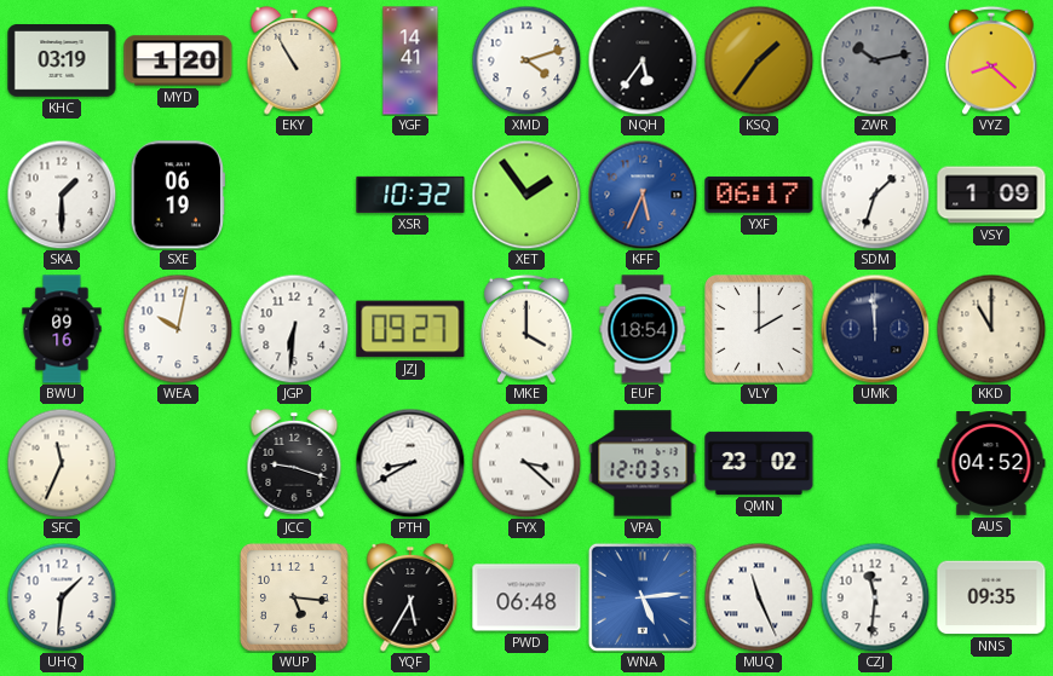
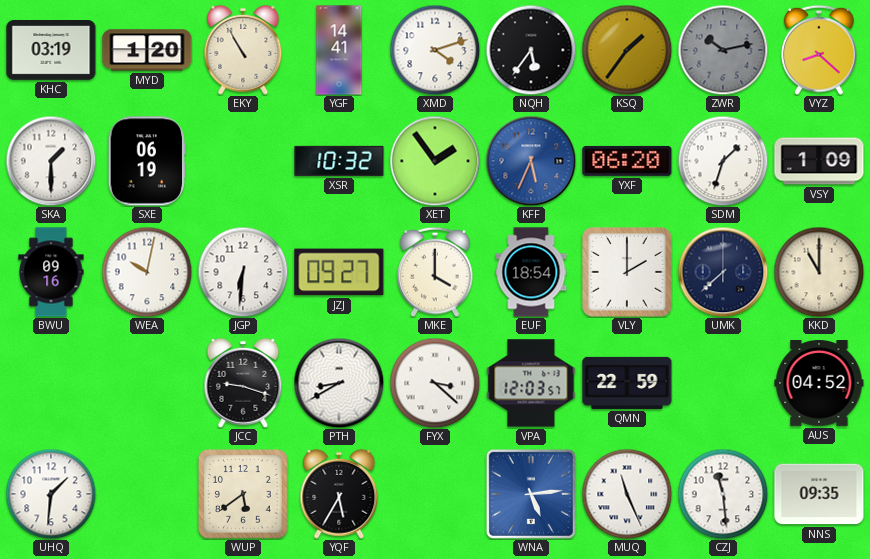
YXF: 06:17 -> 06:20
UMK: 11:59 -> 7:38
SFC: 11:34 -> none
QMN: 23:02 -> 22:59
WUP: 5:16 -> 5:39
PWD: 06:48 -> none
CZJ: 11:31 -> 11:29
